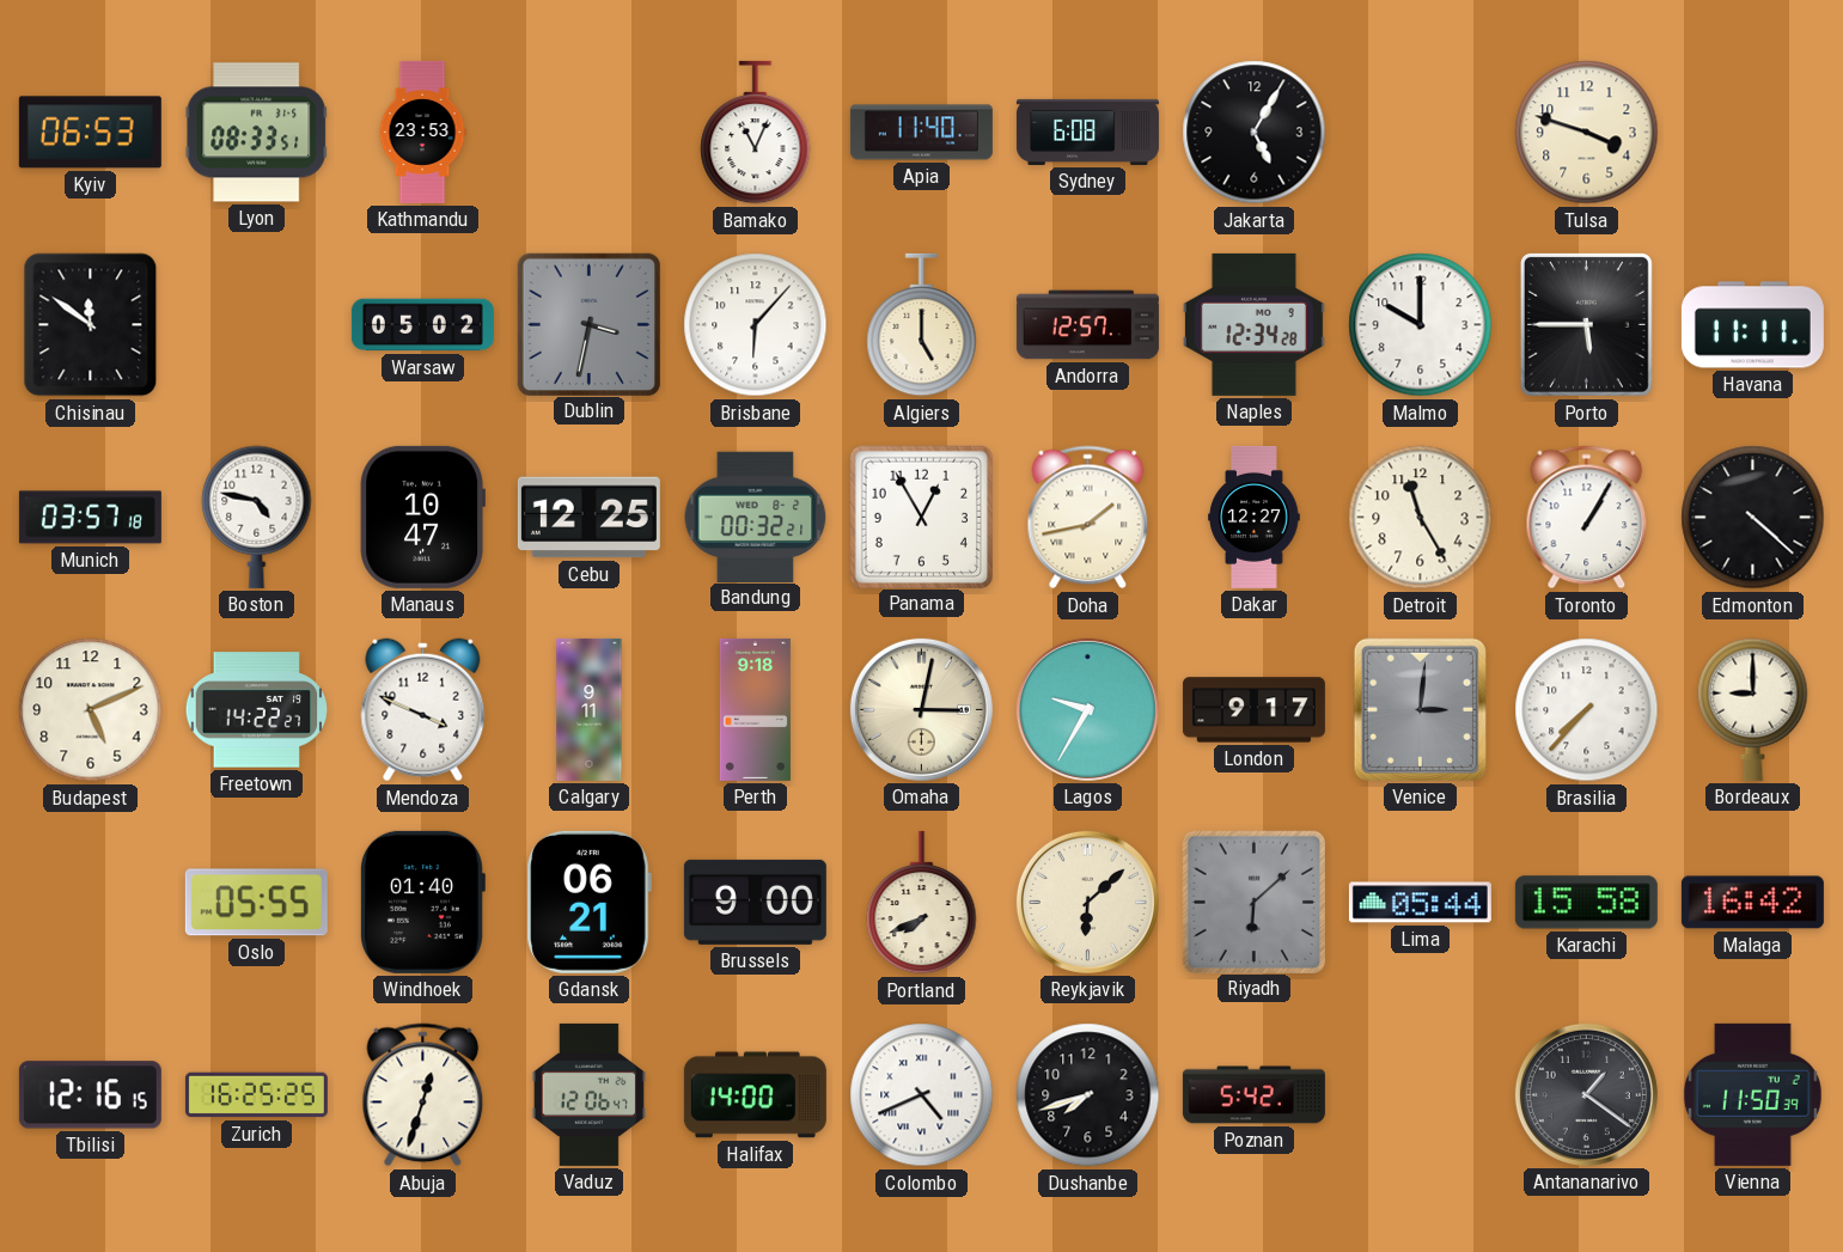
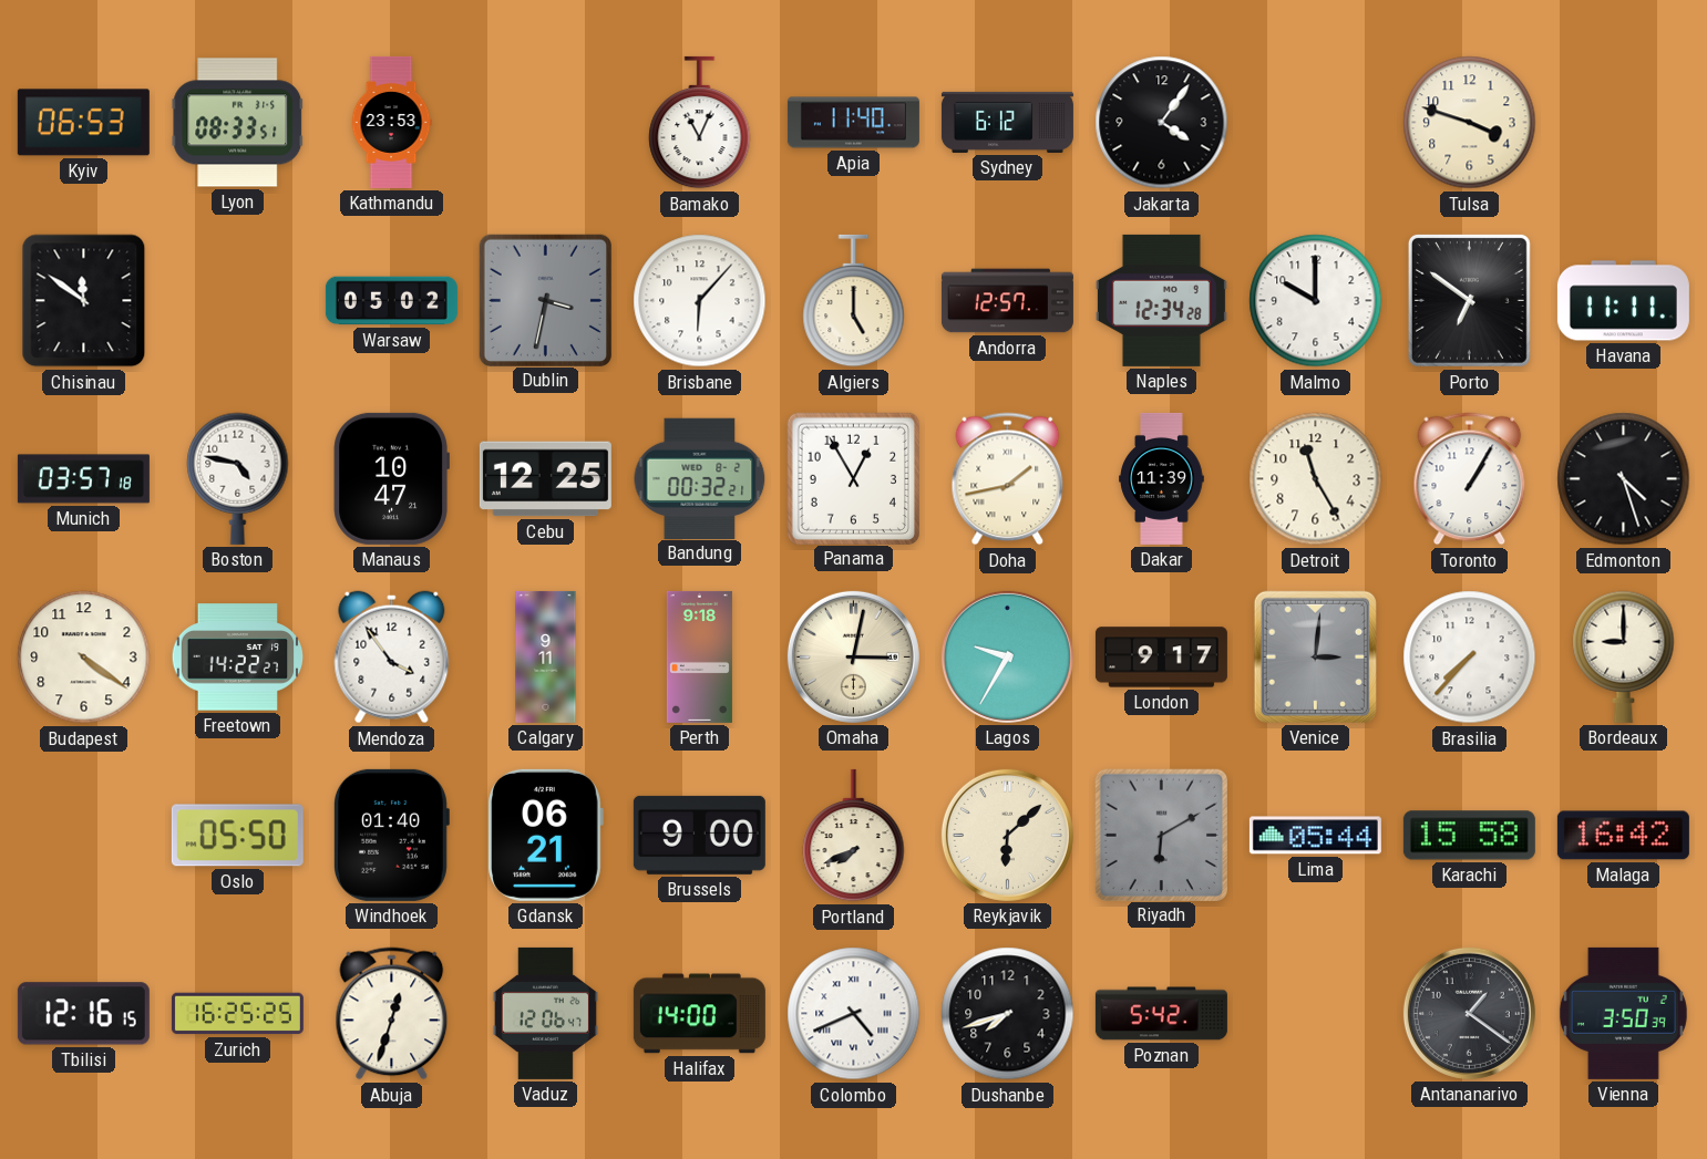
Sydney: 6:08 -> 6:12
Jakarta: 5:05 -> 4:06
Porto: 5:45 -> 6:51
Dakar: 12:27 -> 11:39
Edmonton: 4:22 -> 4:27
Budapest: 5:11 -> 4:21
Mendoza: 3:49 -> 3:54
Oslo: 05:55 -> 05:50
Riyadh: 6:08 -> 6:10
Vienna: 11:50 -> 3:50
